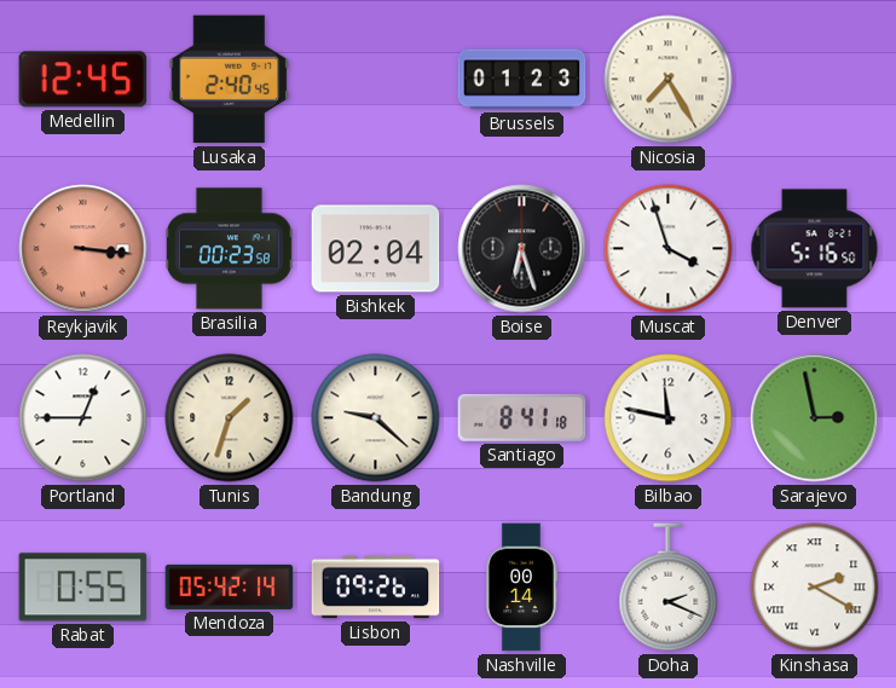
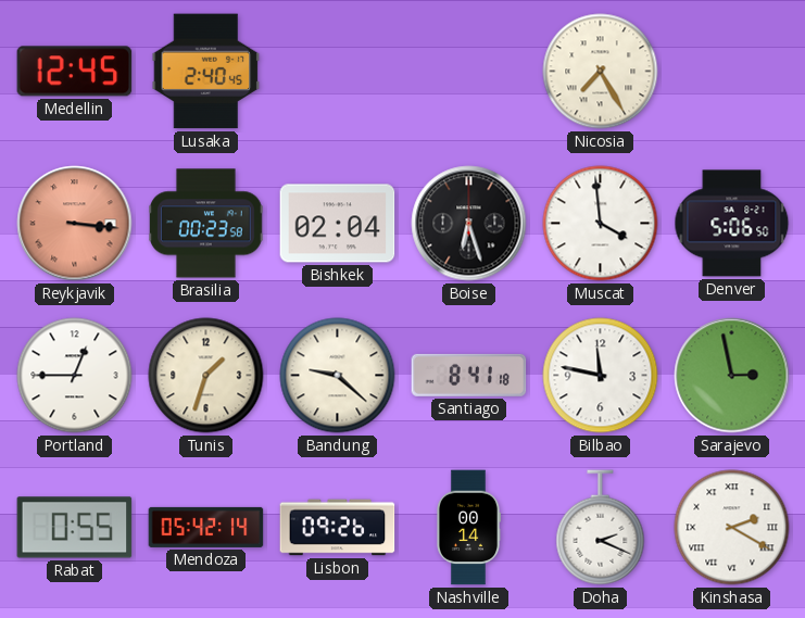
Brussels: 01:23 -> none
Muscat: 3:57 -> 3:59
Denver: 5:16 -> 5:06
